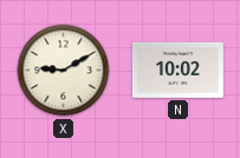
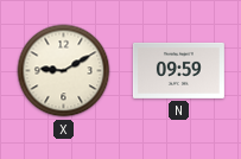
N: 10:02 -> 09:59
